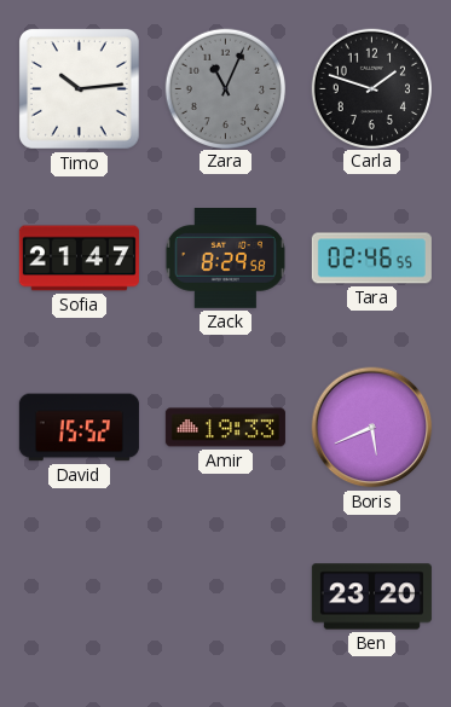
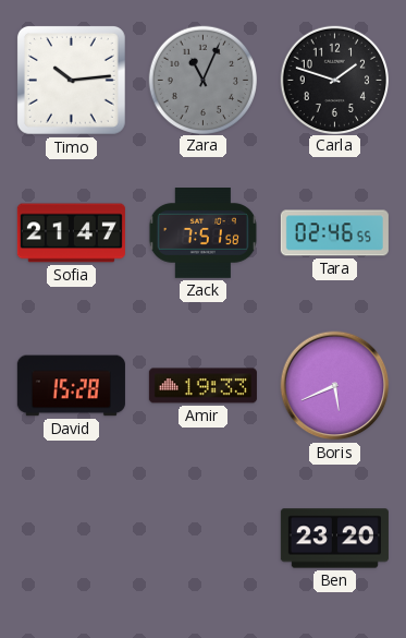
Zack: 8:29 -> 7:51
David: 15:52 -> 15:28
